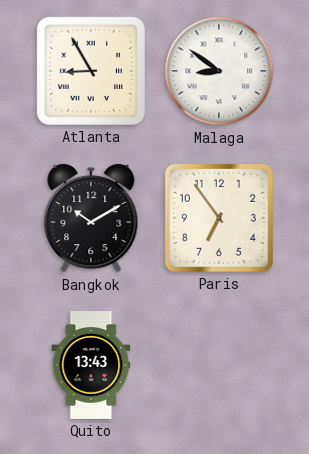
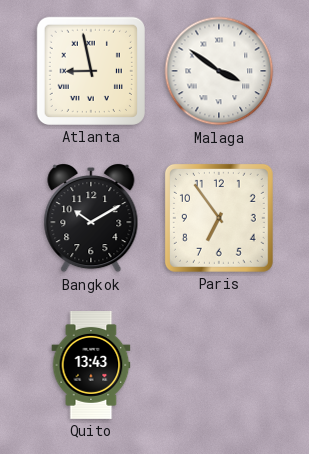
Atlanta: 8:55 -> 8:58
Malaga: 8:51 -> 3:51
